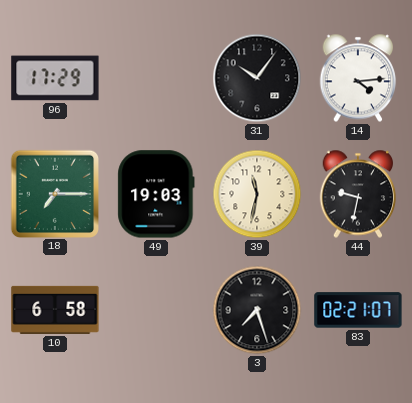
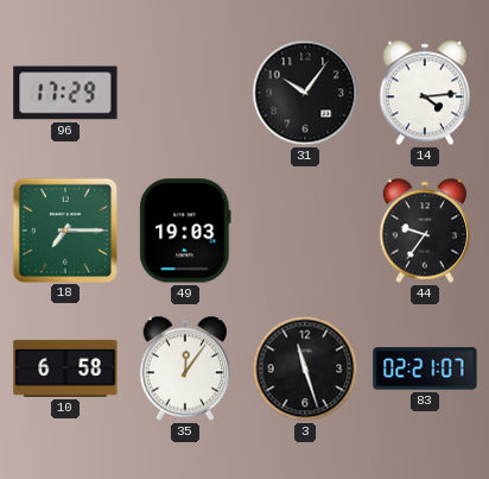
39: 11:32 -> none
44: 9:32 -> 9:36
35: none -> 12:06
3: 7:27 -> 11:27
